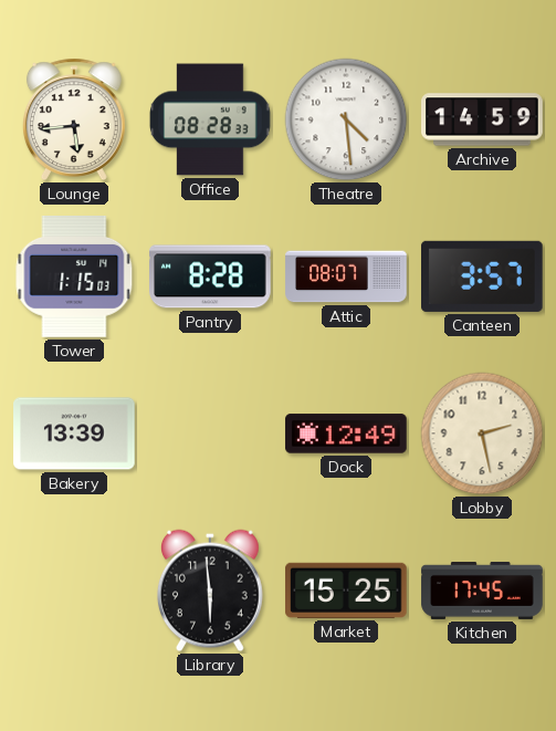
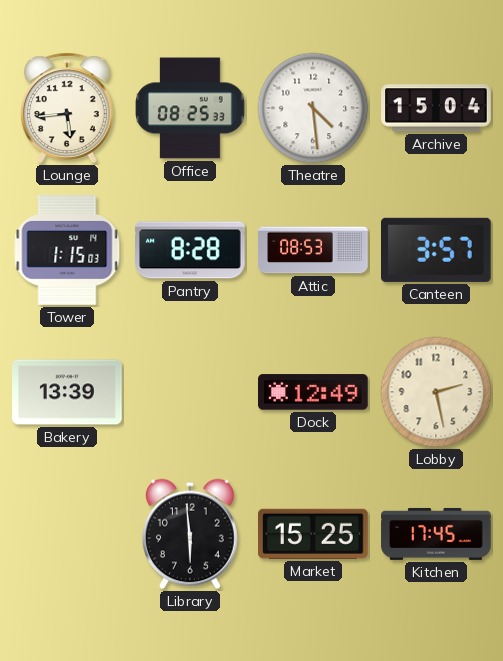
Office: 08:28 -> 08:25
Archive: 14:59 -> 15:04
Attic: 08:07 -> 08:53
